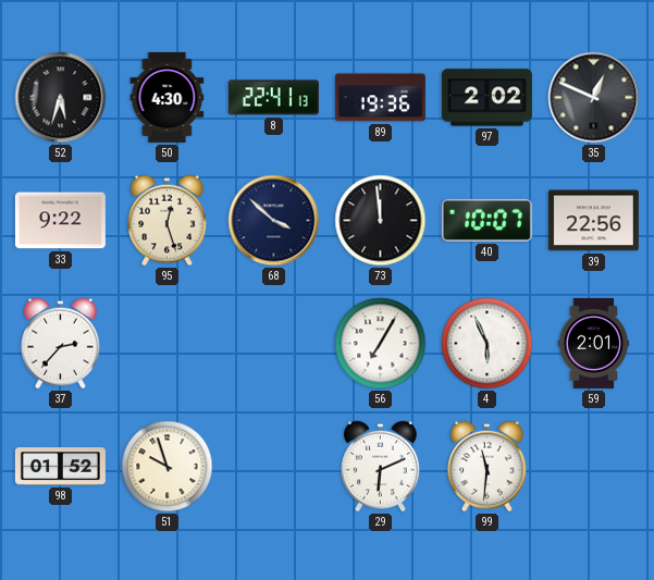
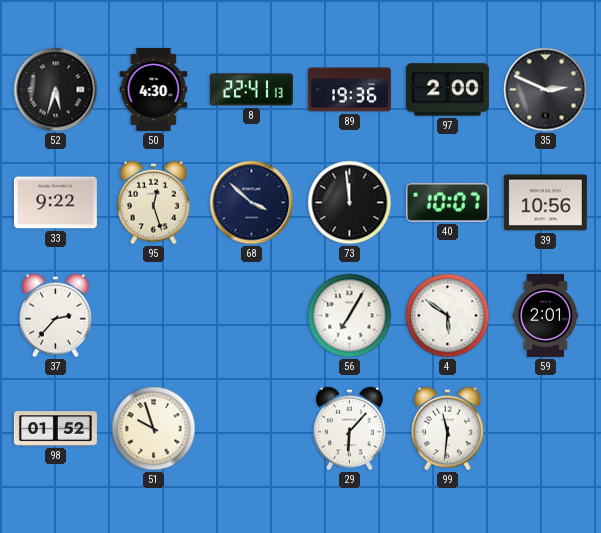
97: 2:02 -> 2:00
35: 12:49 -> 2:49
39: 22:56 -> 10:56
4: 5:56 -> 5:51
29: 6:11 -> 6:07
